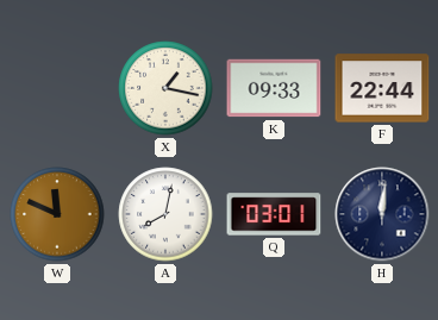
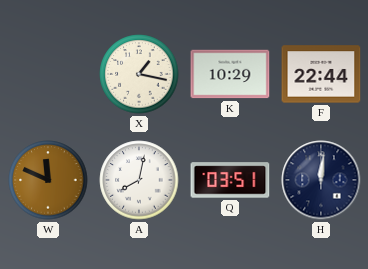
K: 09:33 -> 10:29
Q: 03:01 -> 03:51
